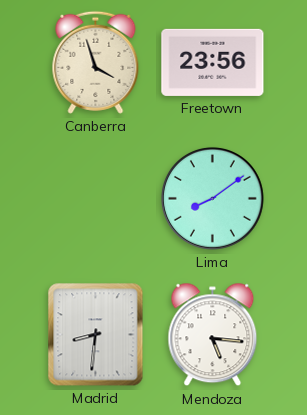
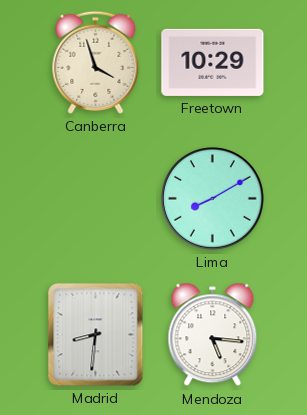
Freetown: 23:56 -> 10:29
Lima: 8:09 -> 8:10
